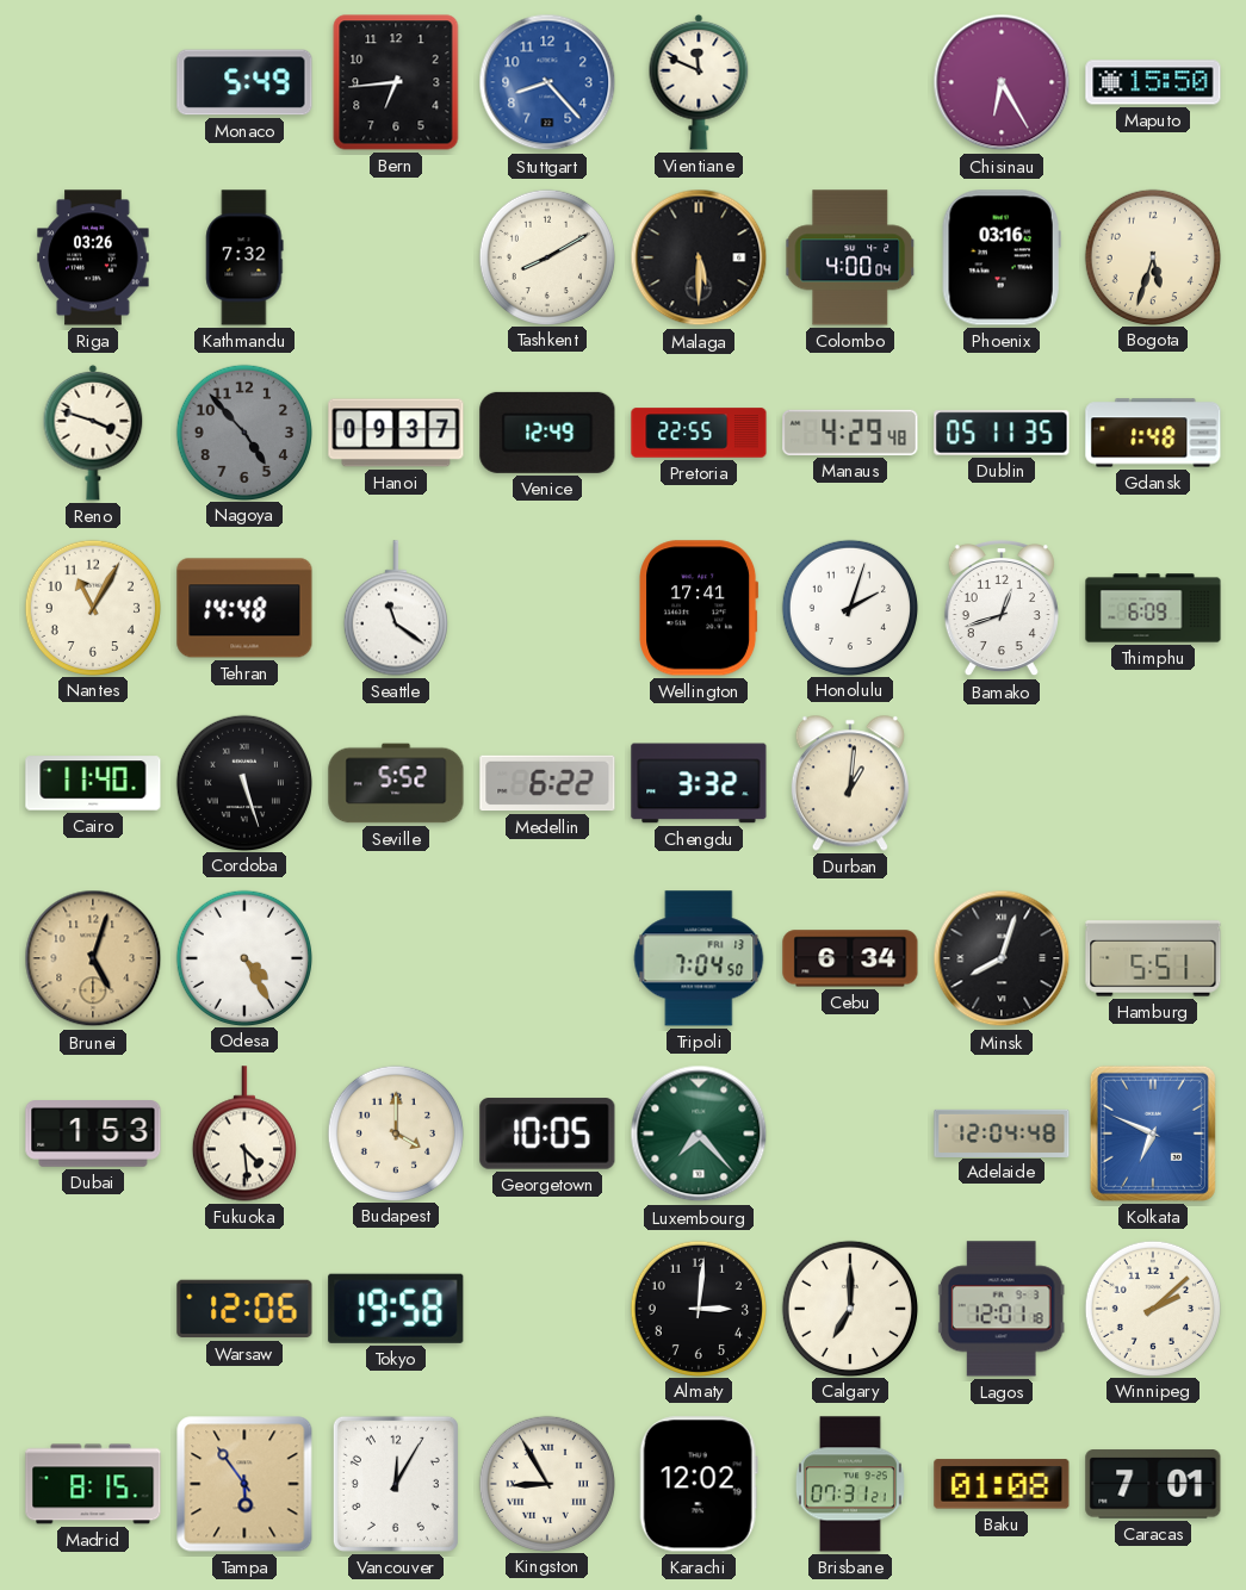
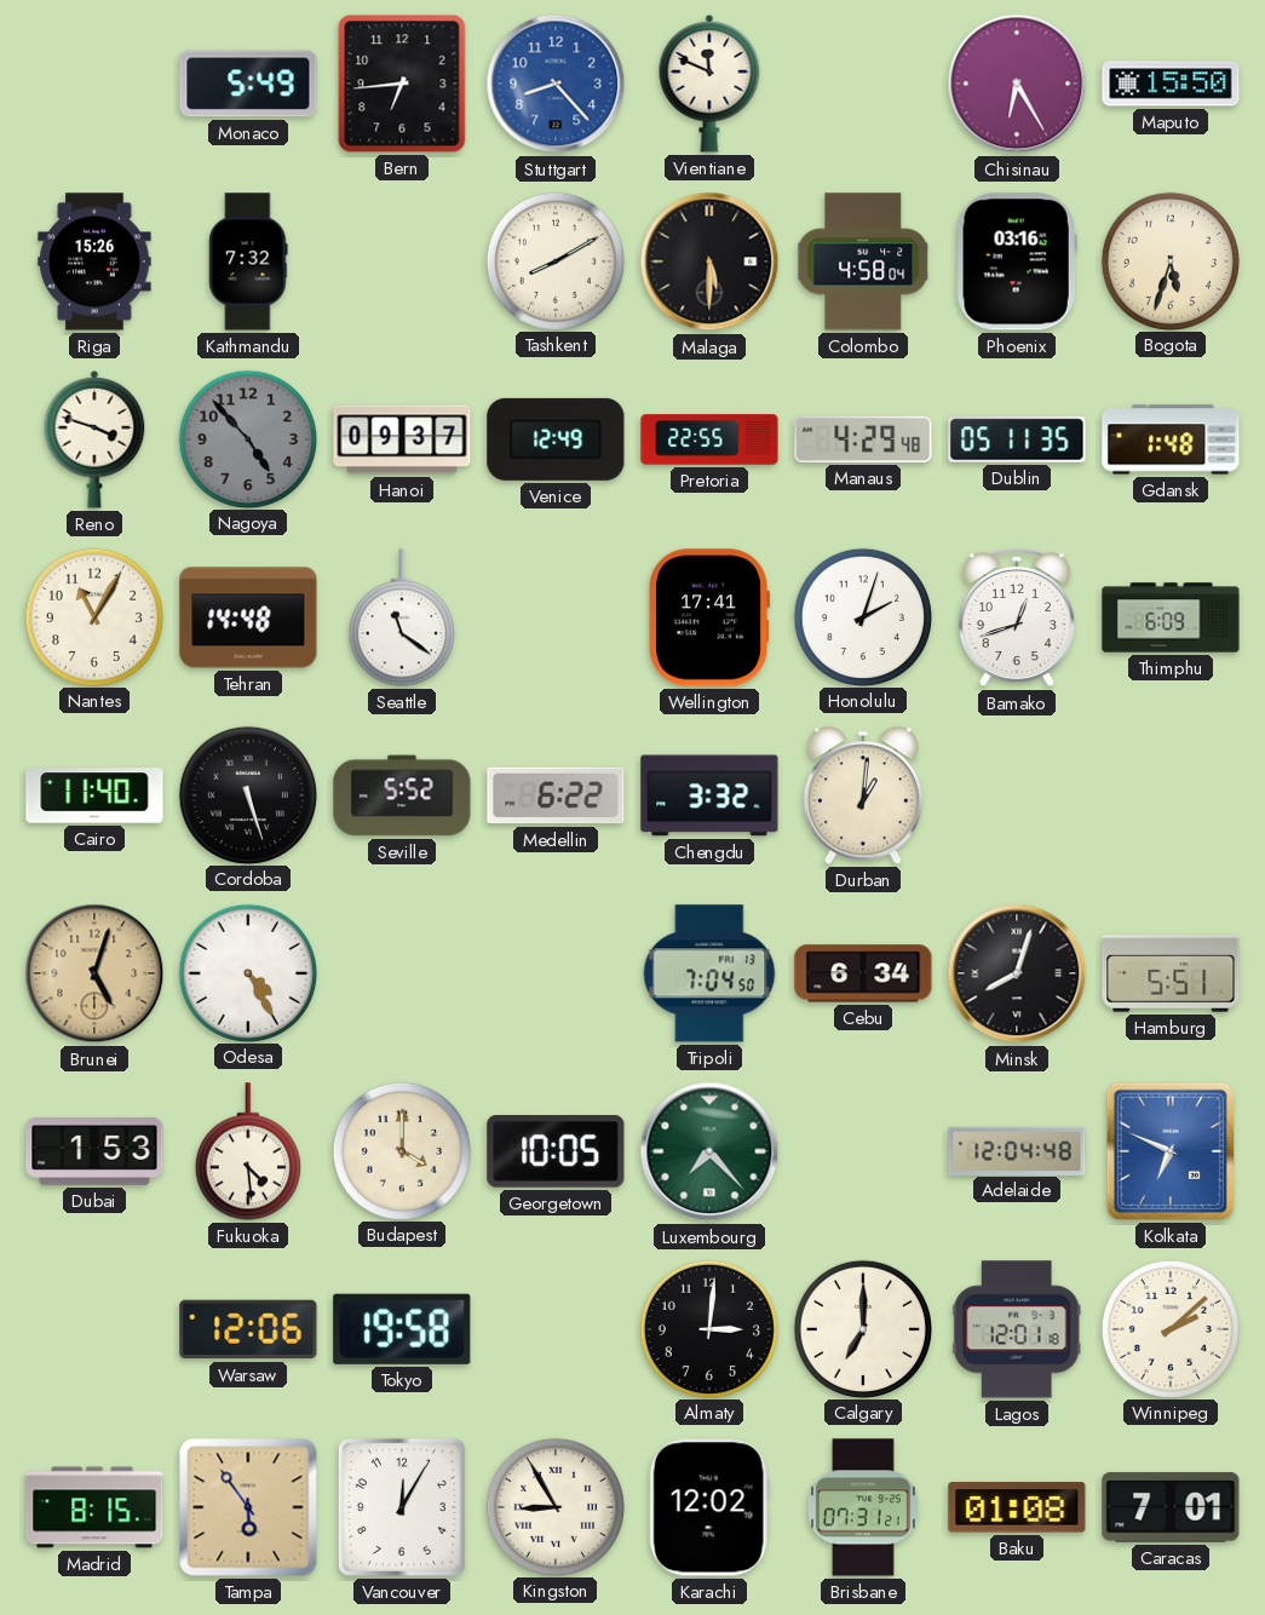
Riga: 03:26 -> 15:26
Colombo: 4:00 -> 4:58
